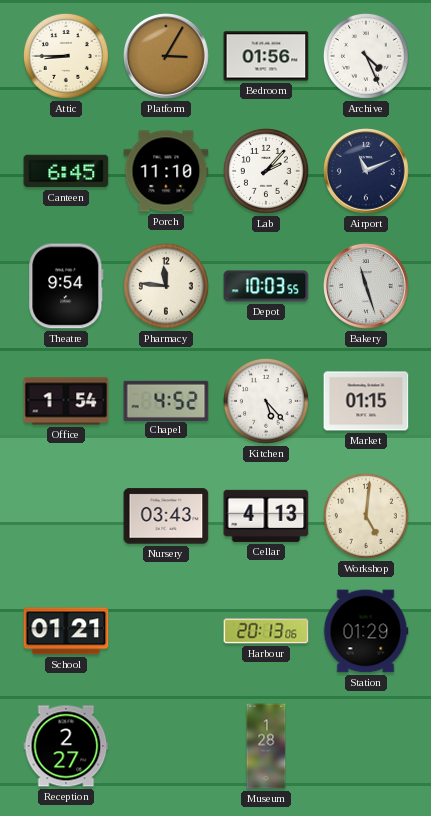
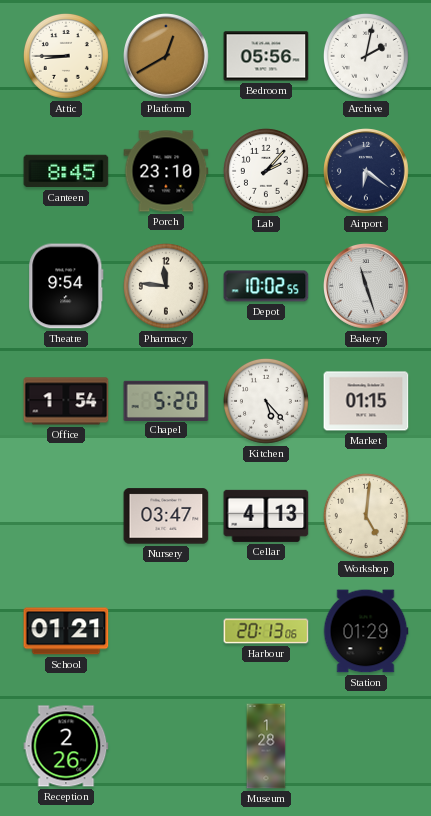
Platform: 3:05 -> 12:40
Bedroom: 01:56 -> 05:56
Archive: 4:26 -> 2:02
Canteen: 6:45 -> 8:45
Porch: 11:10 -> 23:10
Airport: 11:11 -> 6:21
Depot: 10:03 -> 10:02
Chapel: 4:52 -> 5:20
Nursery: 03:43 -> 03:47
Reception: 2:27 -> 2:26
